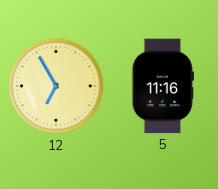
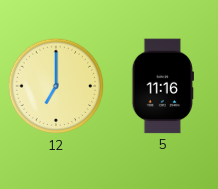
12: 6:55 -> 7:00
